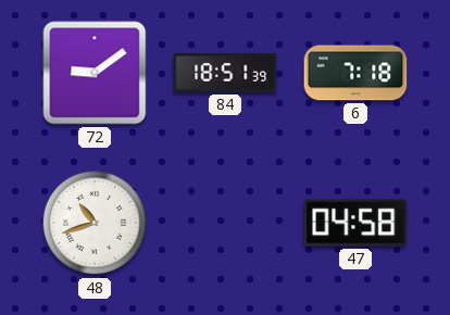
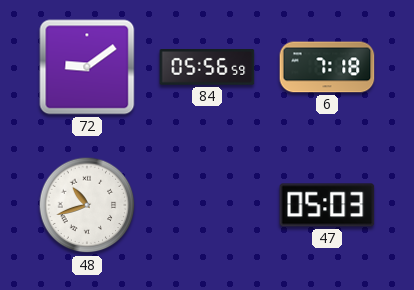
84: 18:51 -> 05:56
47: 04:58 -> 05:03
